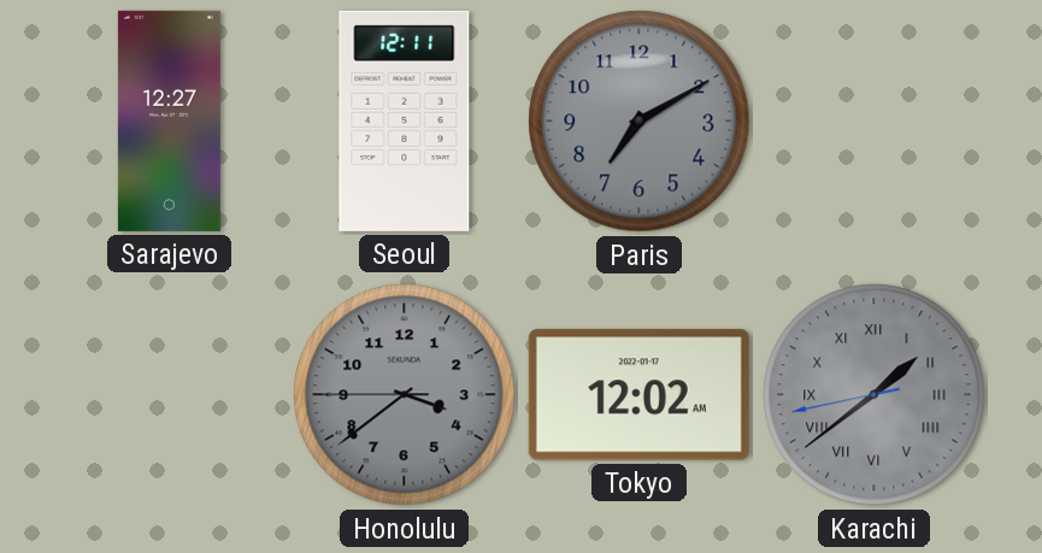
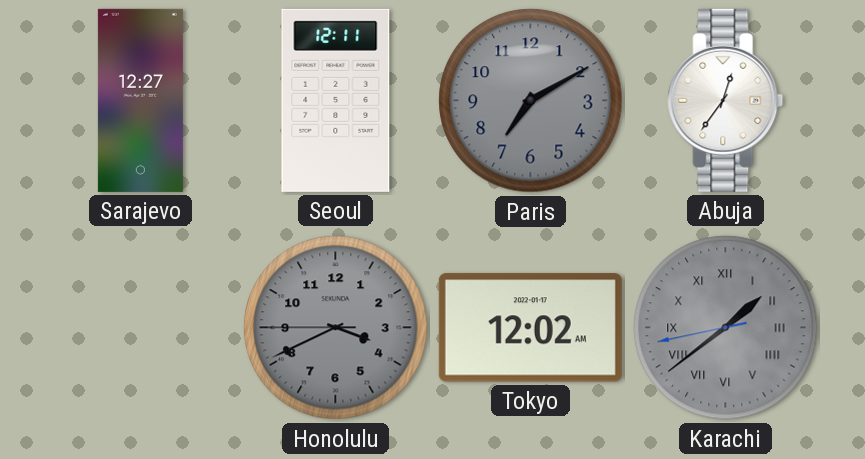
Abuja: none -> 12:36
Honolulu: 3:38 -> 3:40
